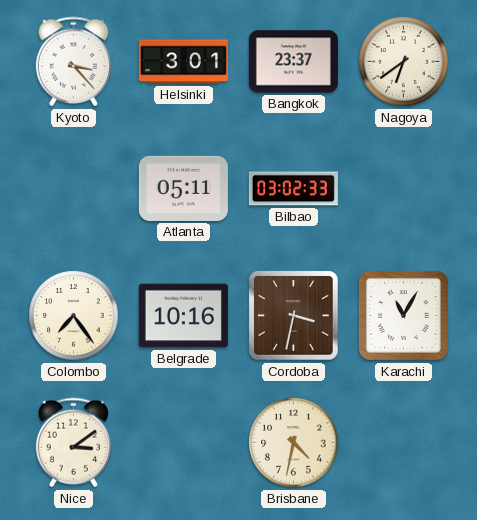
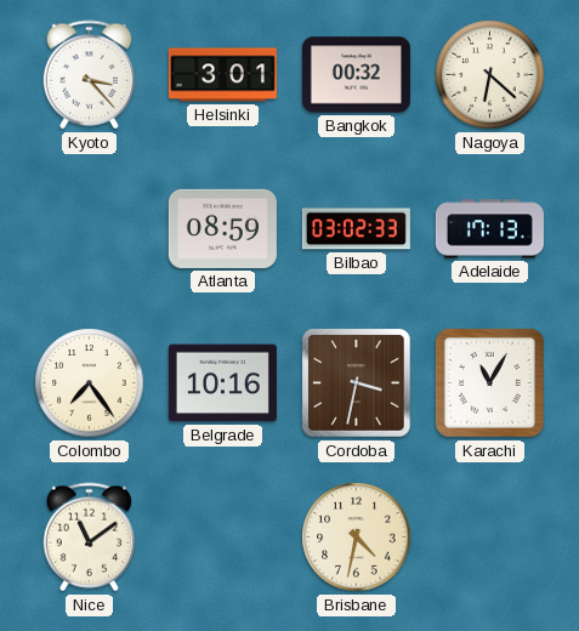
Bangkok: 23:37 -> 00:32
Nagoya: 6:39 -> 6:22
Atlanta: 05:11 -> 08:59
Adelaide: none -> 17:13
Nice: 3:09 -> 11:09
